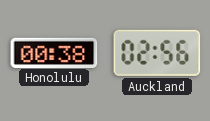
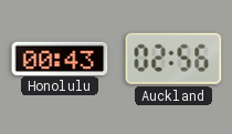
Honolulu: 00:38 -> 00:43
